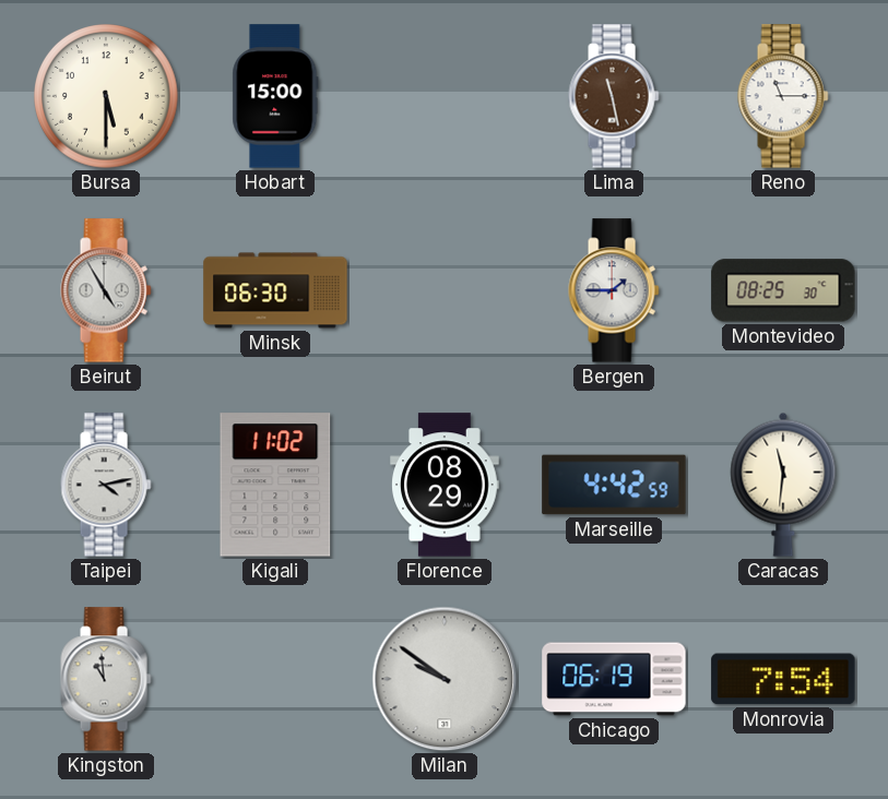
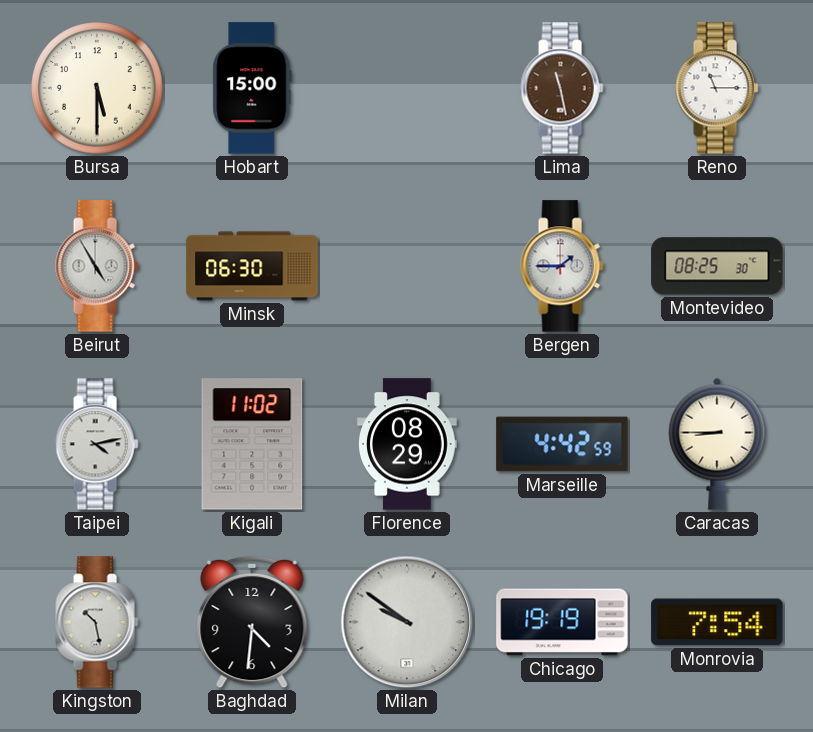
Caracas: 11:31 -> 8:45
Kingston: 10:59 -> 10:28
Baghdad: none -> 4:31
Chicago: 06:19 -> 19:19
